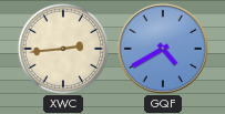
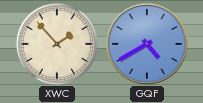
XWC: 2:44 -> 1:53
